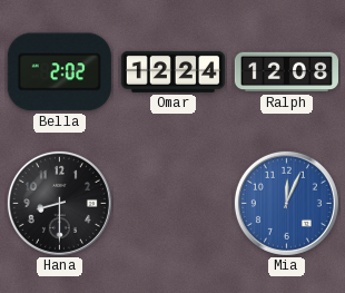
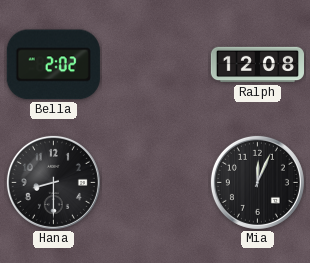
Omar: 12:24 -> none
Mia dial: blue -> black
